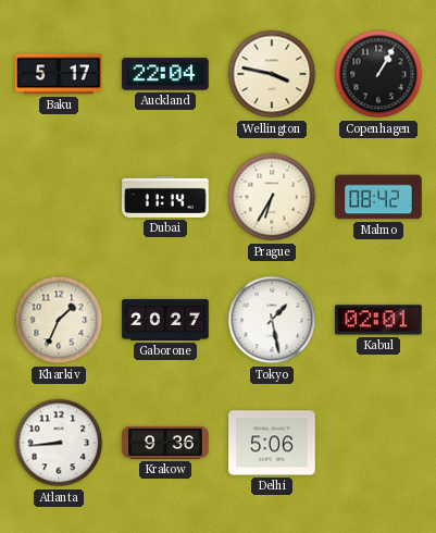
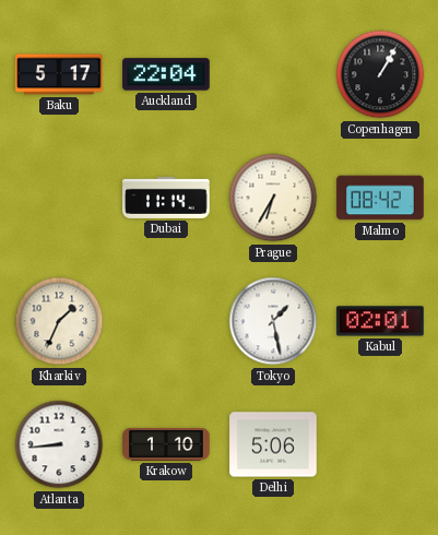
Wellington: 3:47 -> none
Gaborone: 20:27 -> none
Krakow: 9:36 -> 1:10
